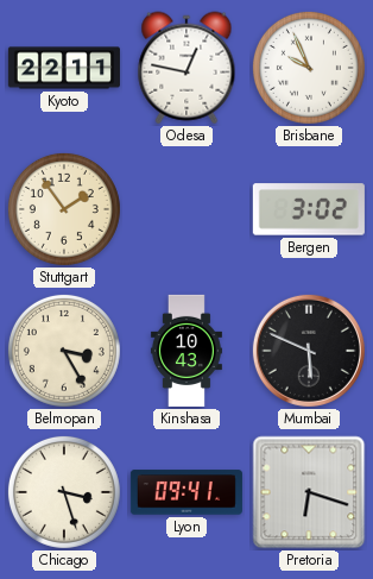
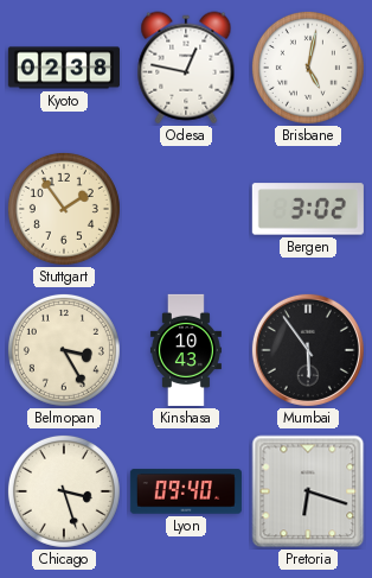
Kyoto: 22:11 -> 02:38
Brisbane: 9:56 -> 5:02
Mumbai: 5:49 -> 5:54
Lyon: 09:41 -> 09:40
